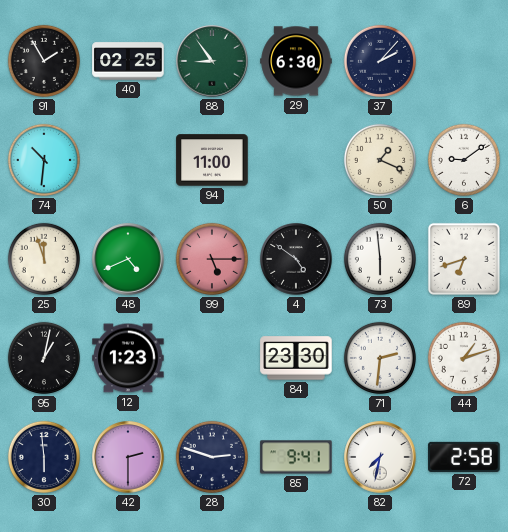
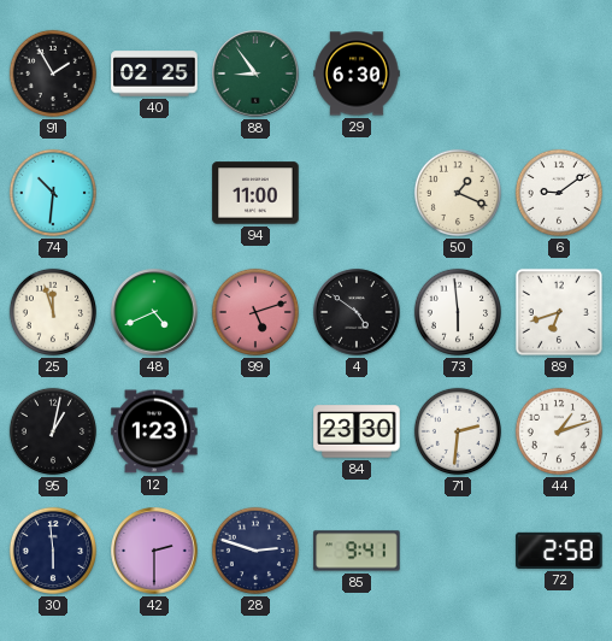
37: 2:07 -> none
99: 5:15 -> 5:12
82: 7:32 -> none
